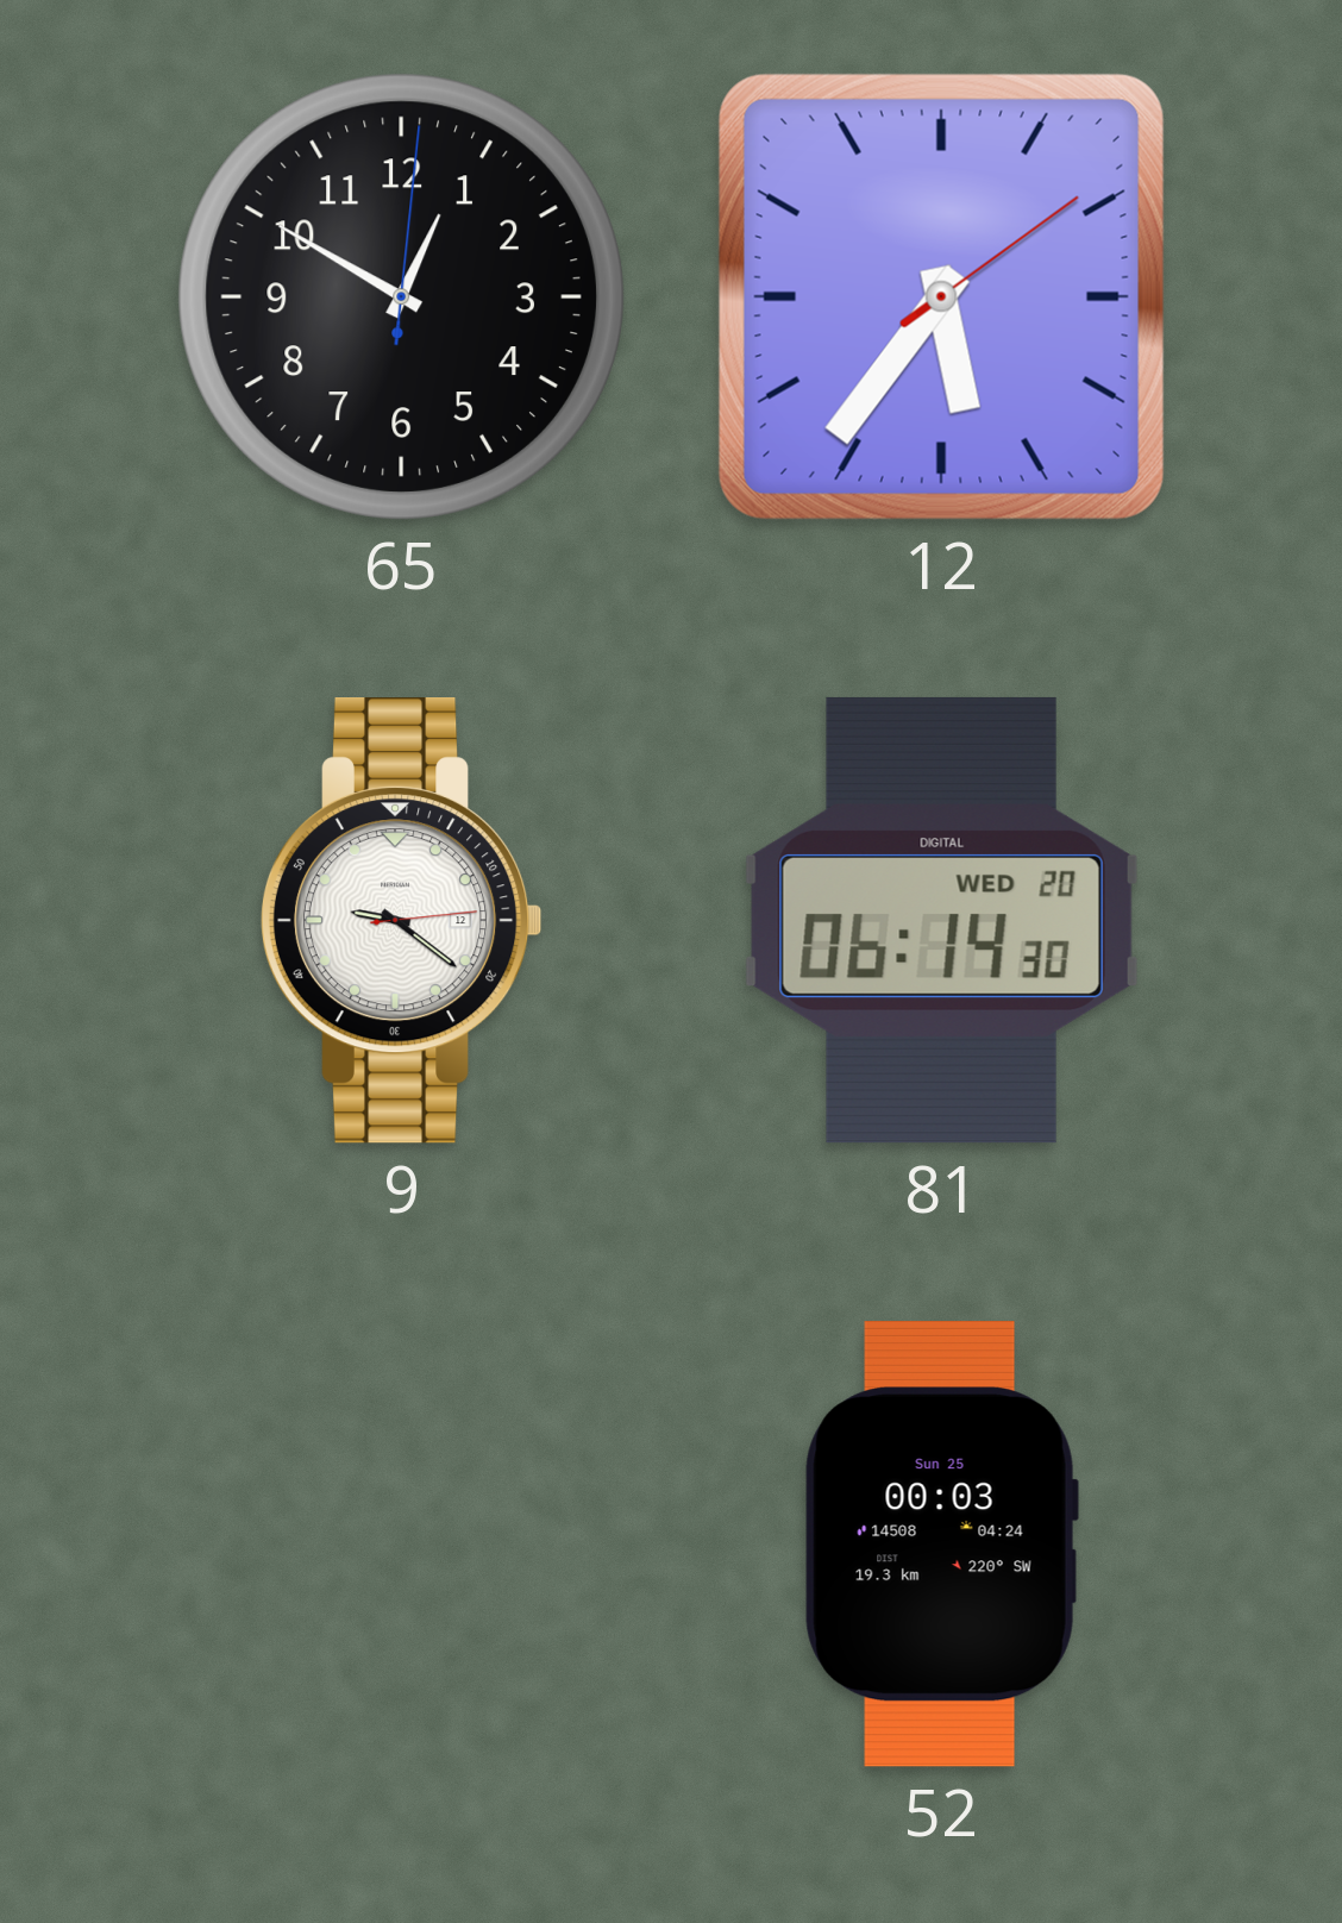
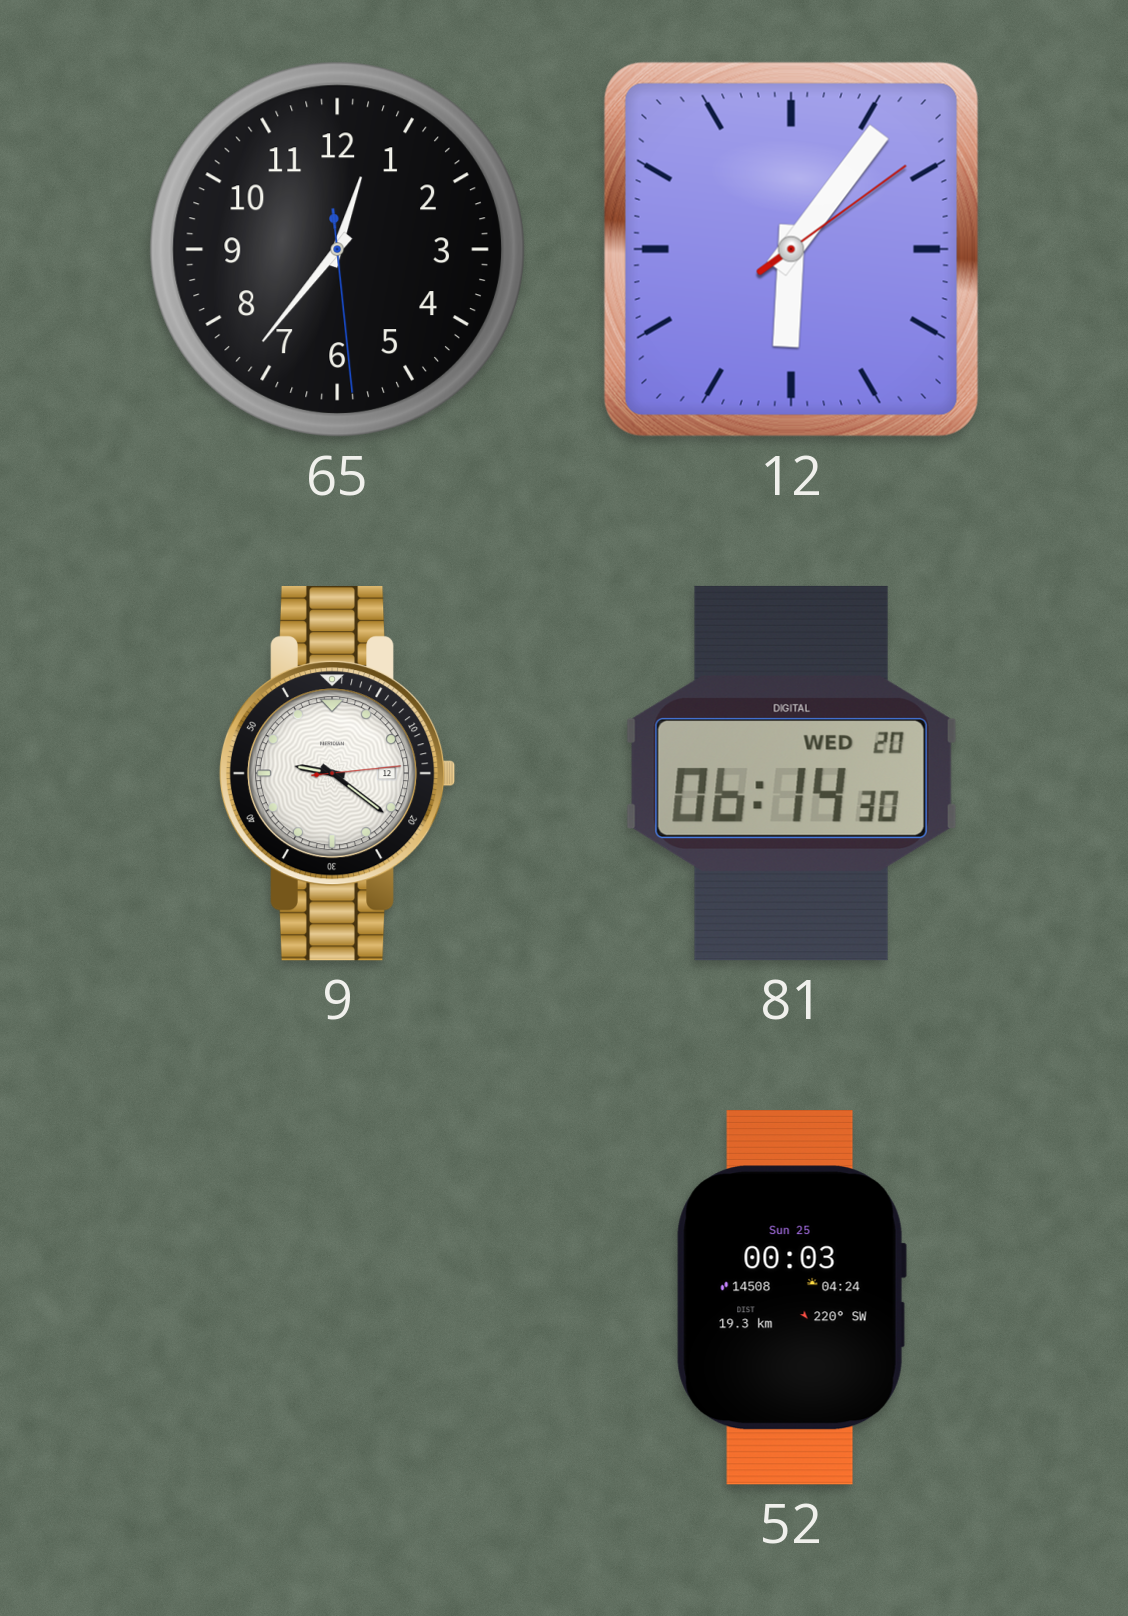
65: 12:50 -> 12:36
12: 5:36 -> 6:06
